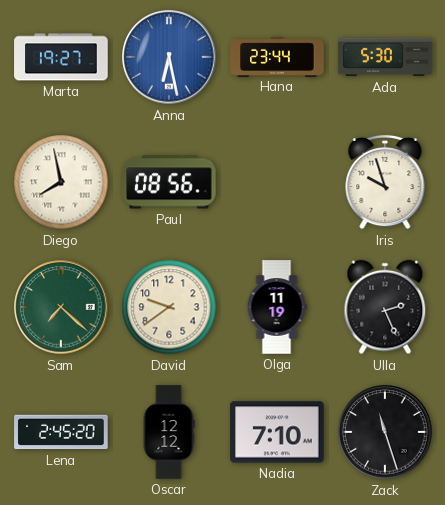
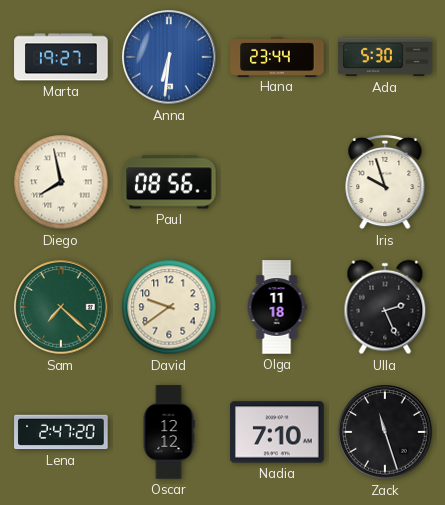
Anna: 6:28 -> 6:31
Olga: 11:19 -> 11:18
Lena: 2:45 -> 2:47
